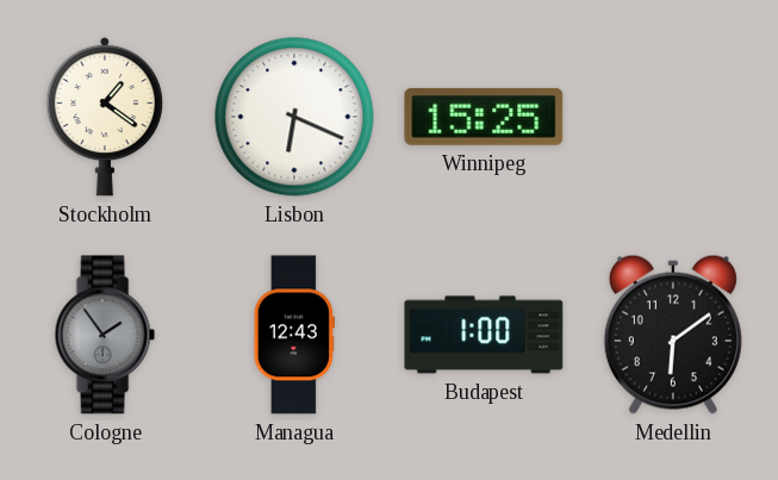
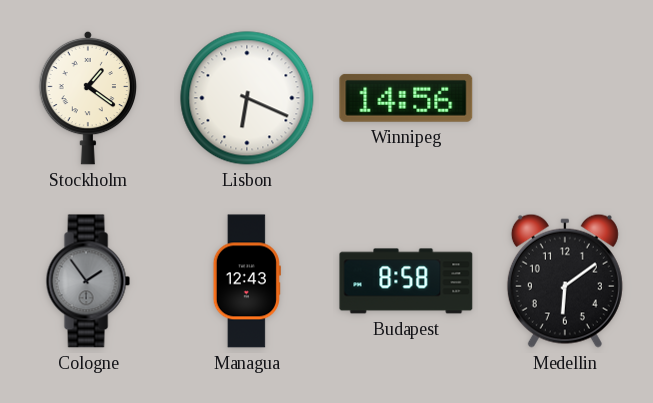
Winnipeg: 15:25 -> 14:56
Budapest: 1:00 -> 8:58
